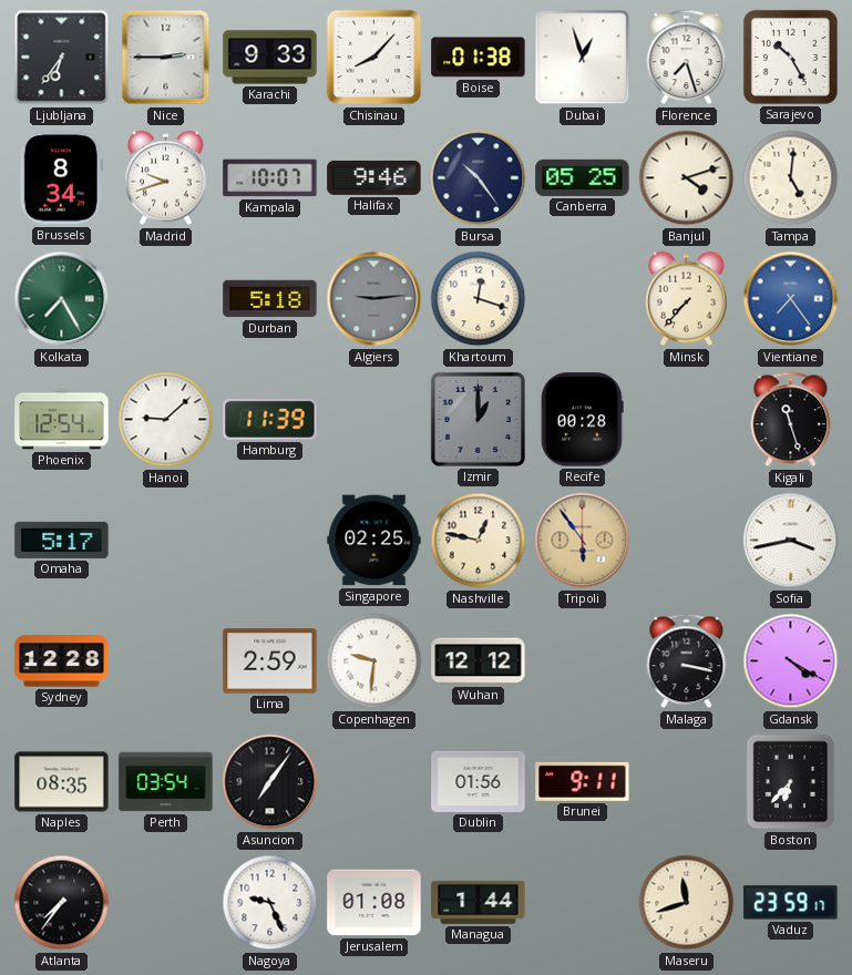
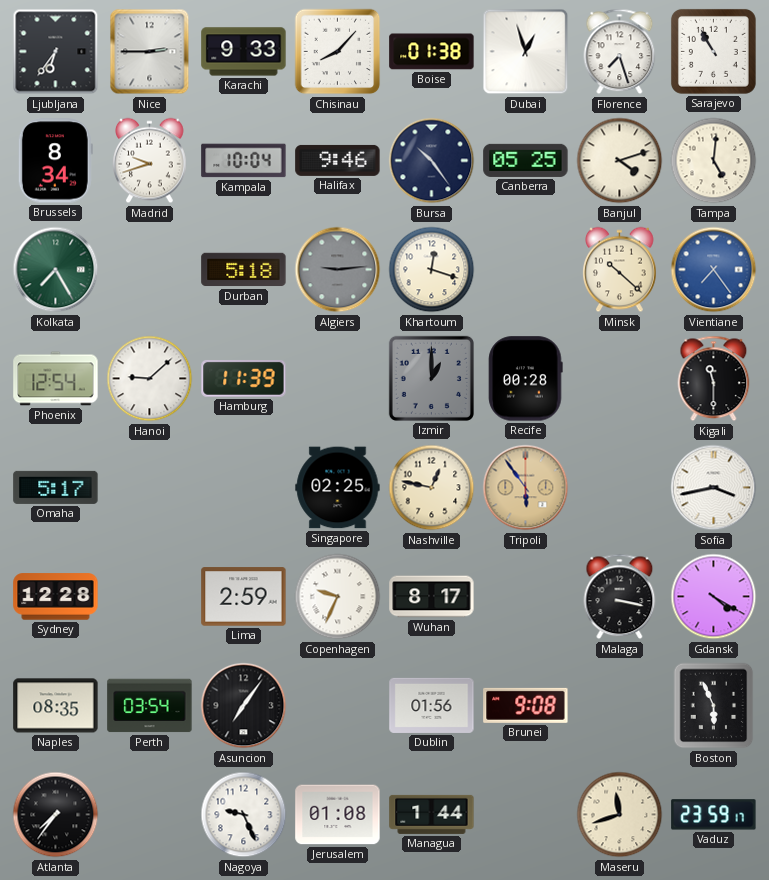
Sarajevo: 10:25 -> 10:55
Kampala: 10:07 -> 10:04
Minsk: 7:37 -> 10:22
Kigali: 11:27 -> 11:30
Copenhagen: 9:31 -> 9:34
Wuhan: 12:12 -> 8:17
Brunei: 9:11 -> 9:08
Boston: 6:37 -> 5:56
